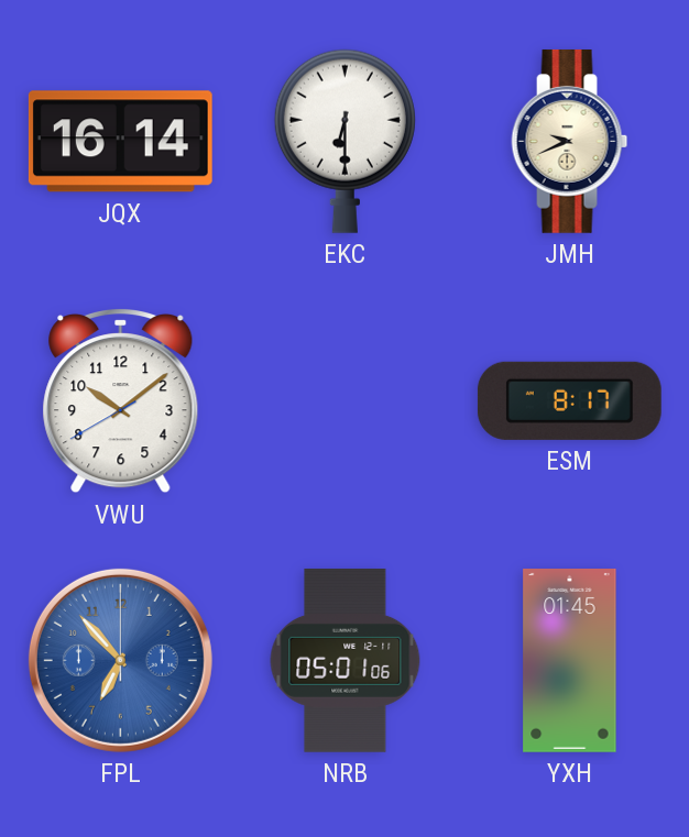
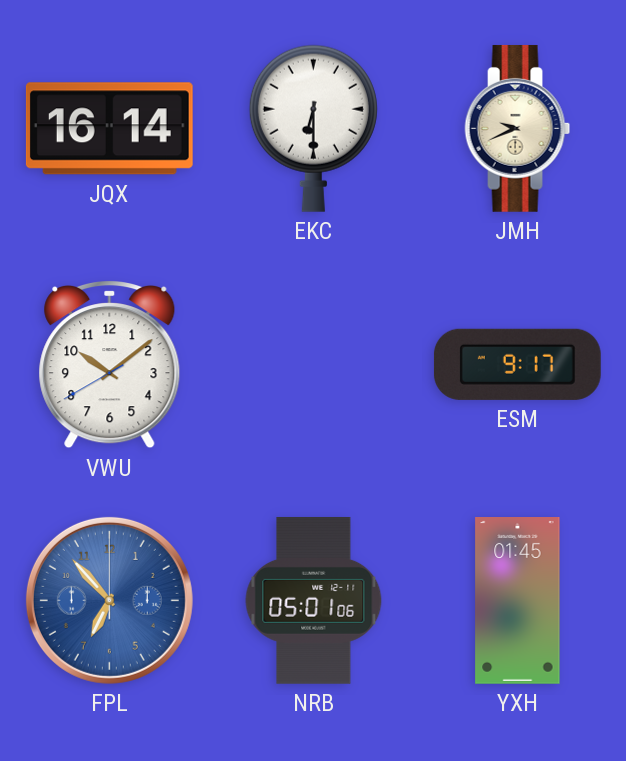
ESM: 8:17 -> 9:17
